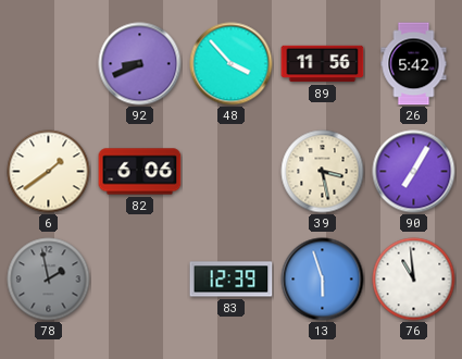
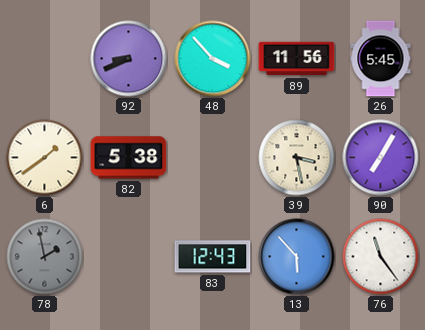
26: 5:42 -> 5:45
82: 6:06 -> 5:38
83: 12:39 -> 12:43
13: 5:57 -> 5:53
76: 10:59 -> 11:24
